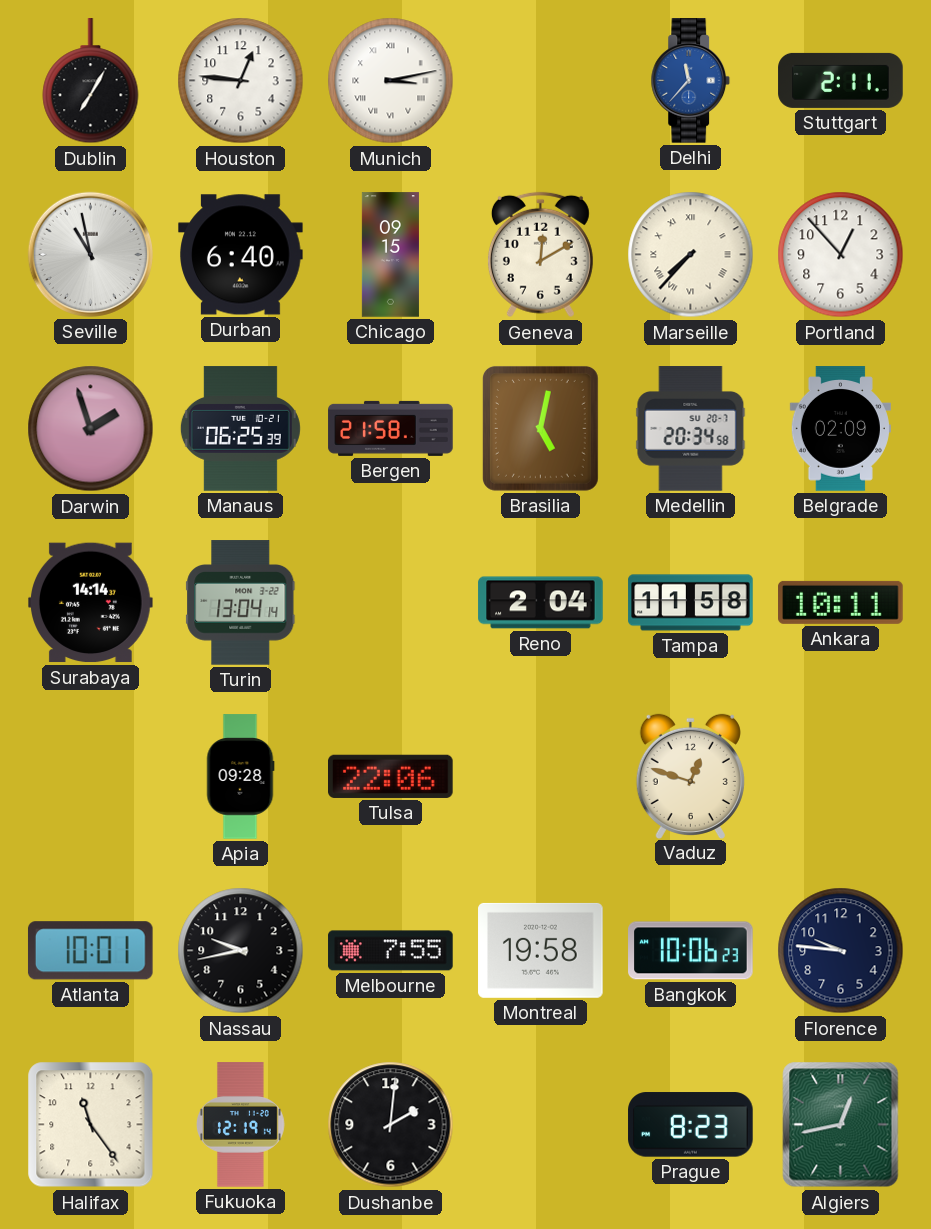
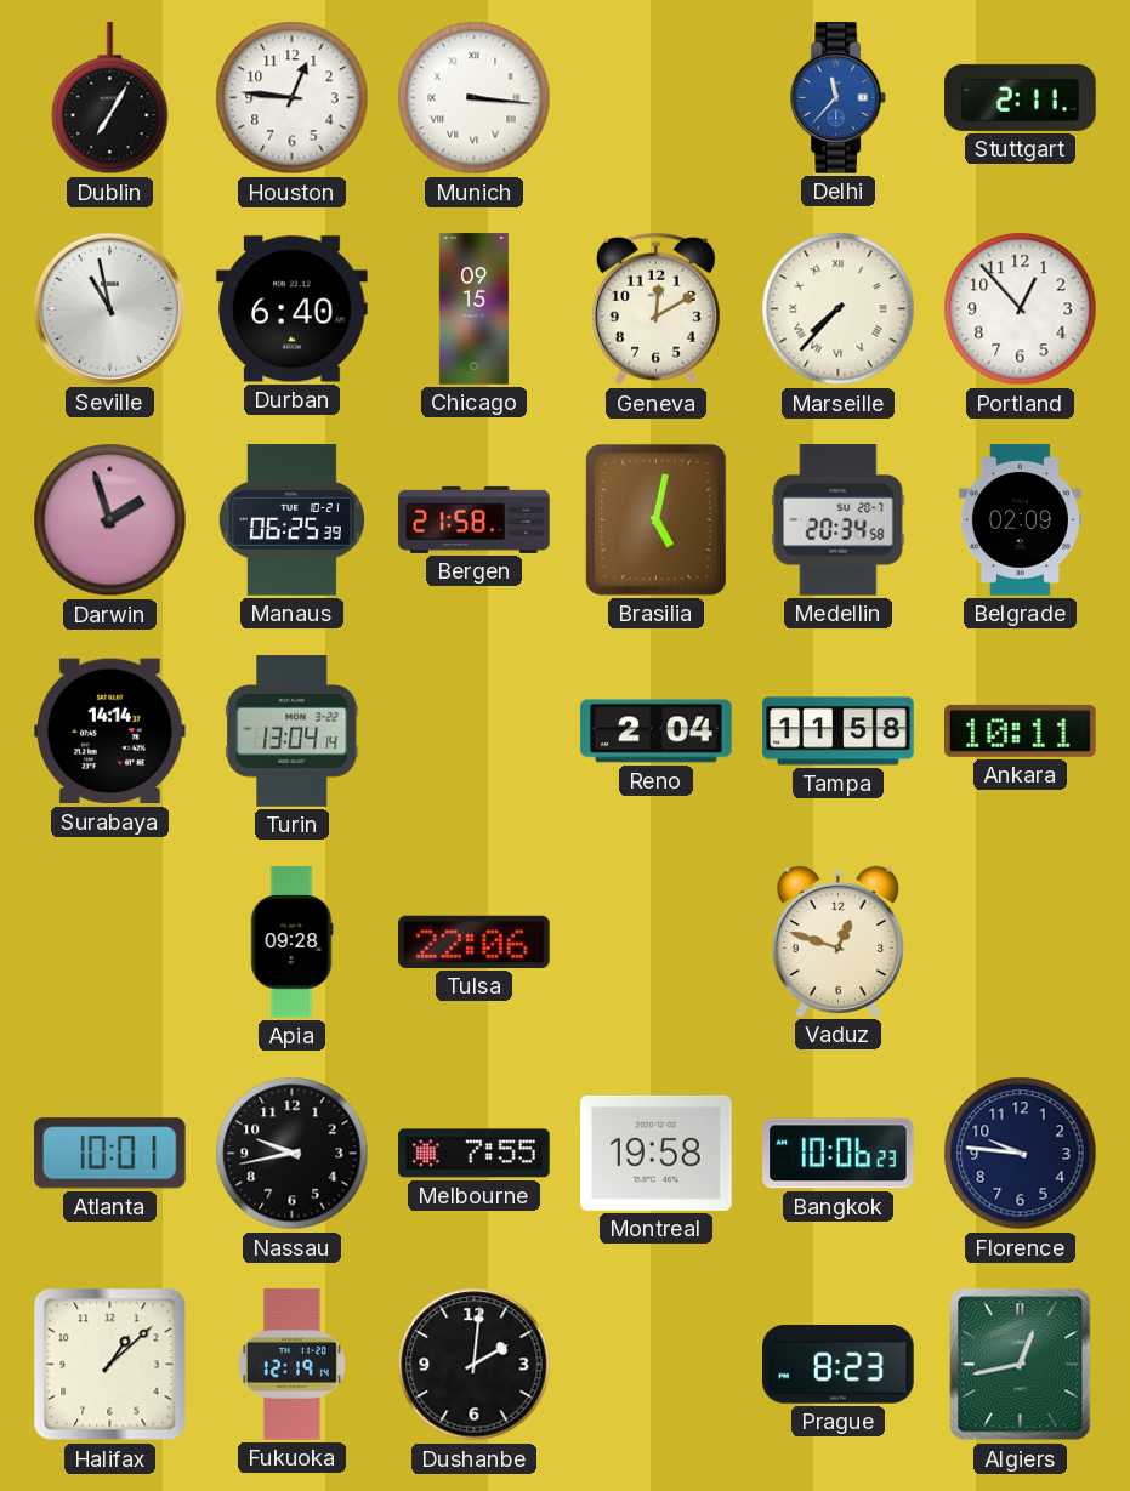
Munich: 3:13 -> 3:16
Halifax: 11:24 -> 1:08
